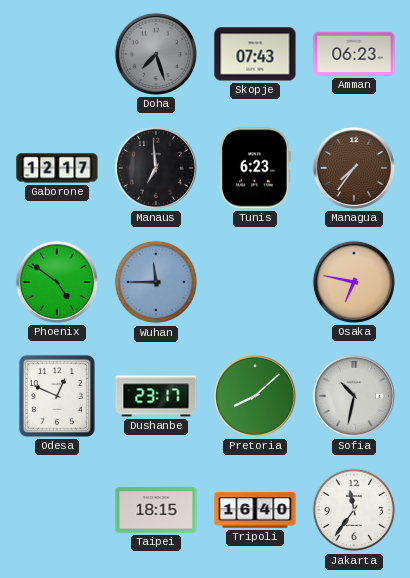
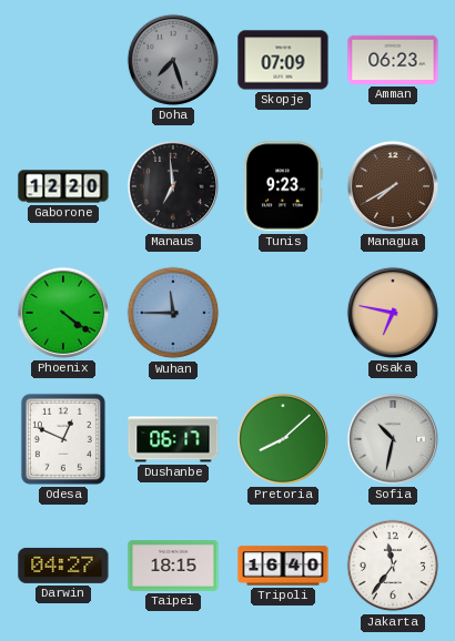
Skopje: 07:43 -> 07:09
Gaborone: 12:17 -> 12:20
Tunis: 6:23 -> 9:23
Managua: 7:36 -> 7:40
Phoenix: 4:51 -> 4:21
Dushanbe: 23:17 -> 06:17
Darwin: none -> 04:27
